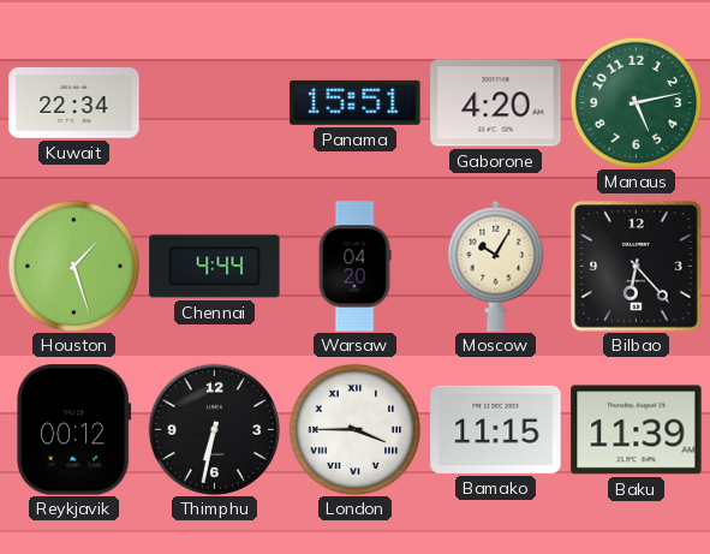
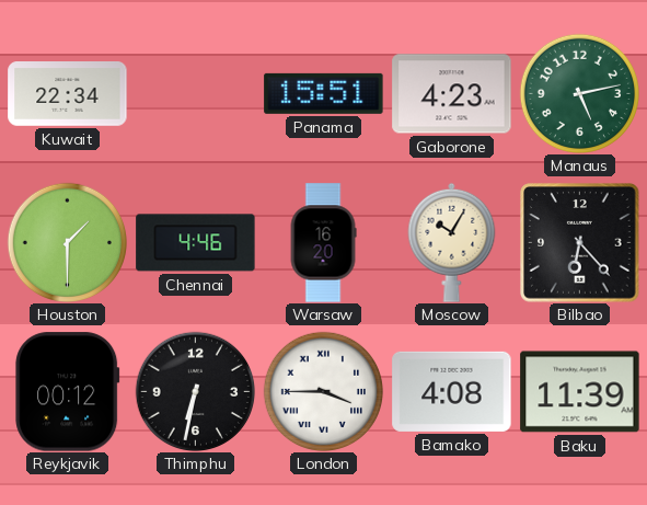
Gaborone: 4:20 -> 4:23
Houston: 1:27 -> 1:30
Chennai: 4:44 -> 4:46
Warsaw: 04:20 -> 16:20
Bamako: 11:15 -> 4:08
